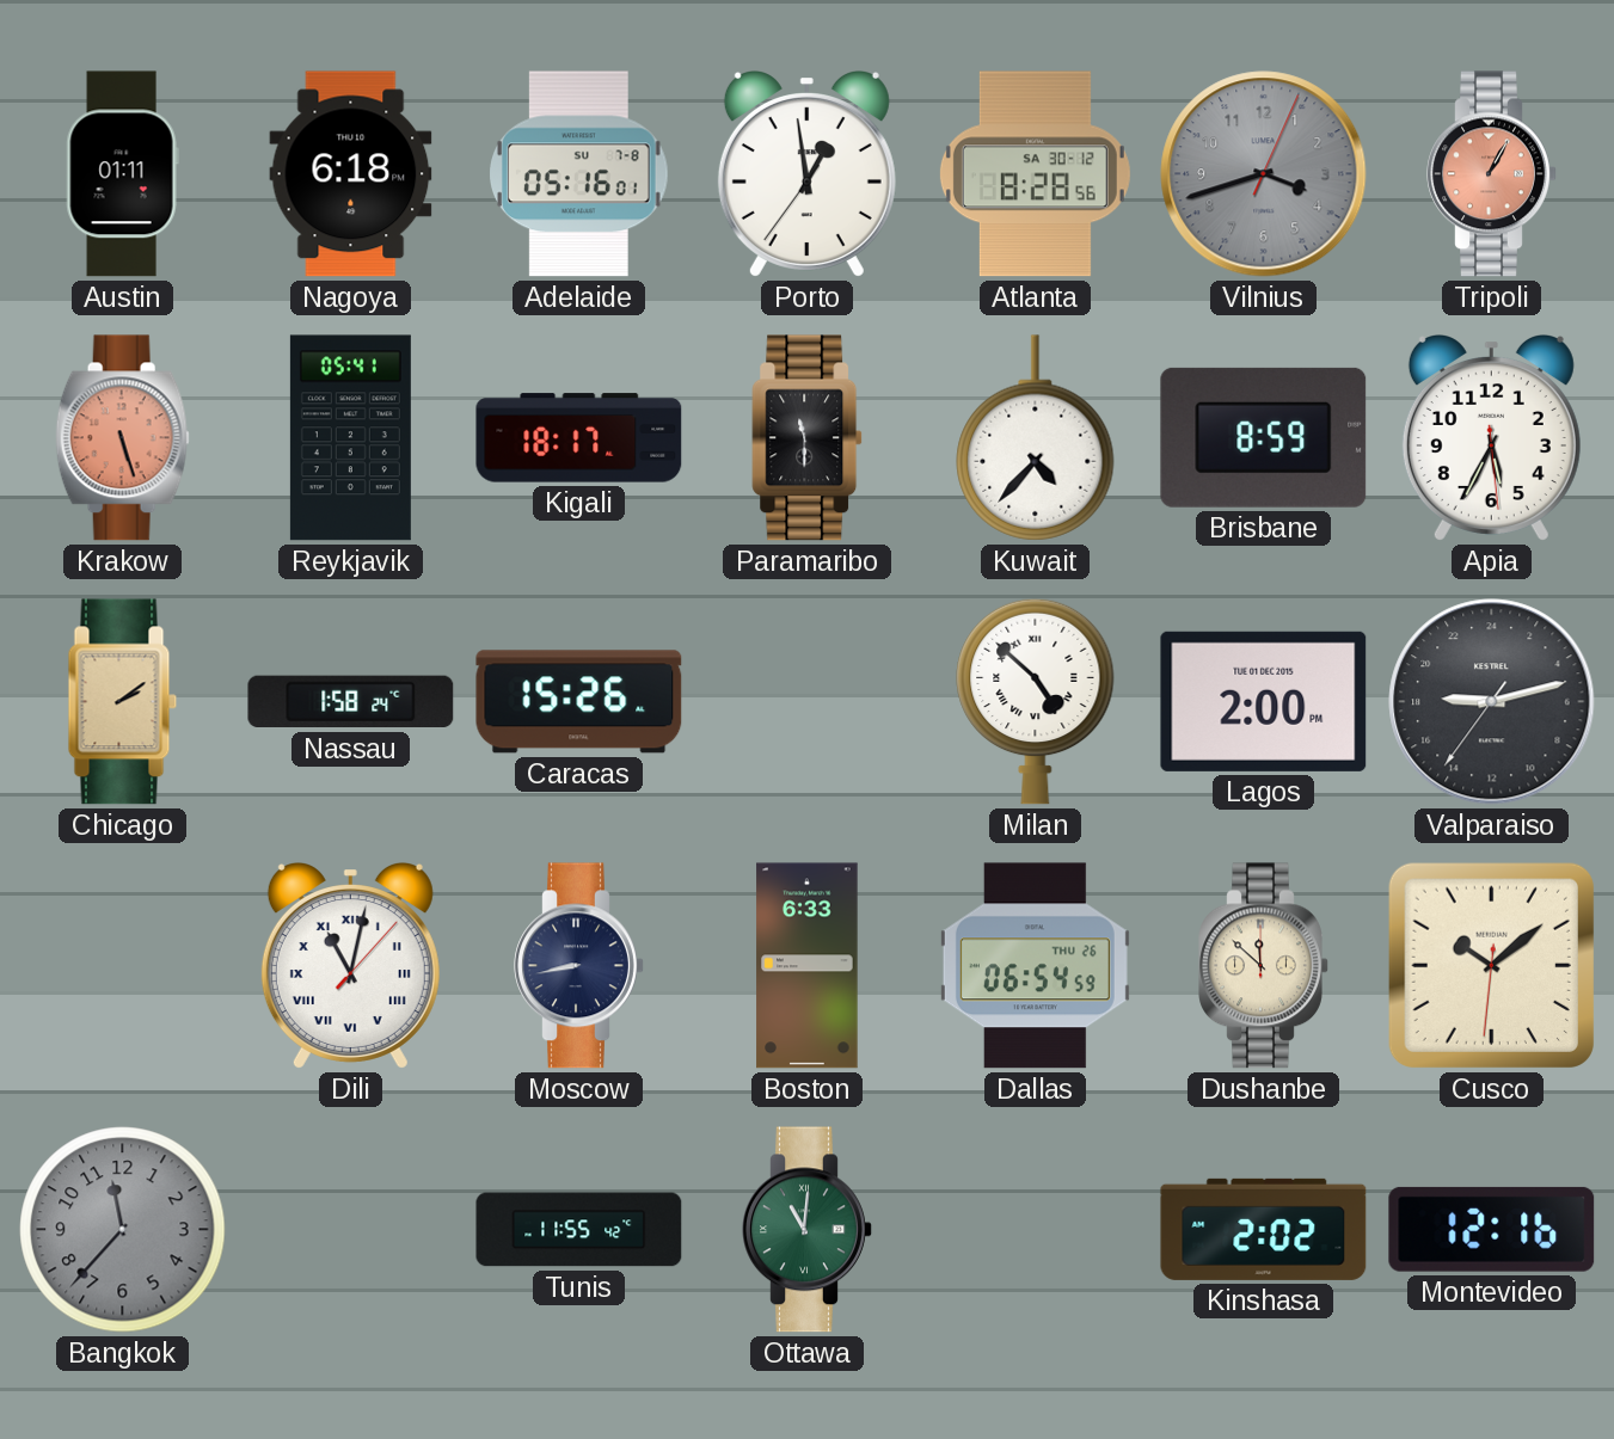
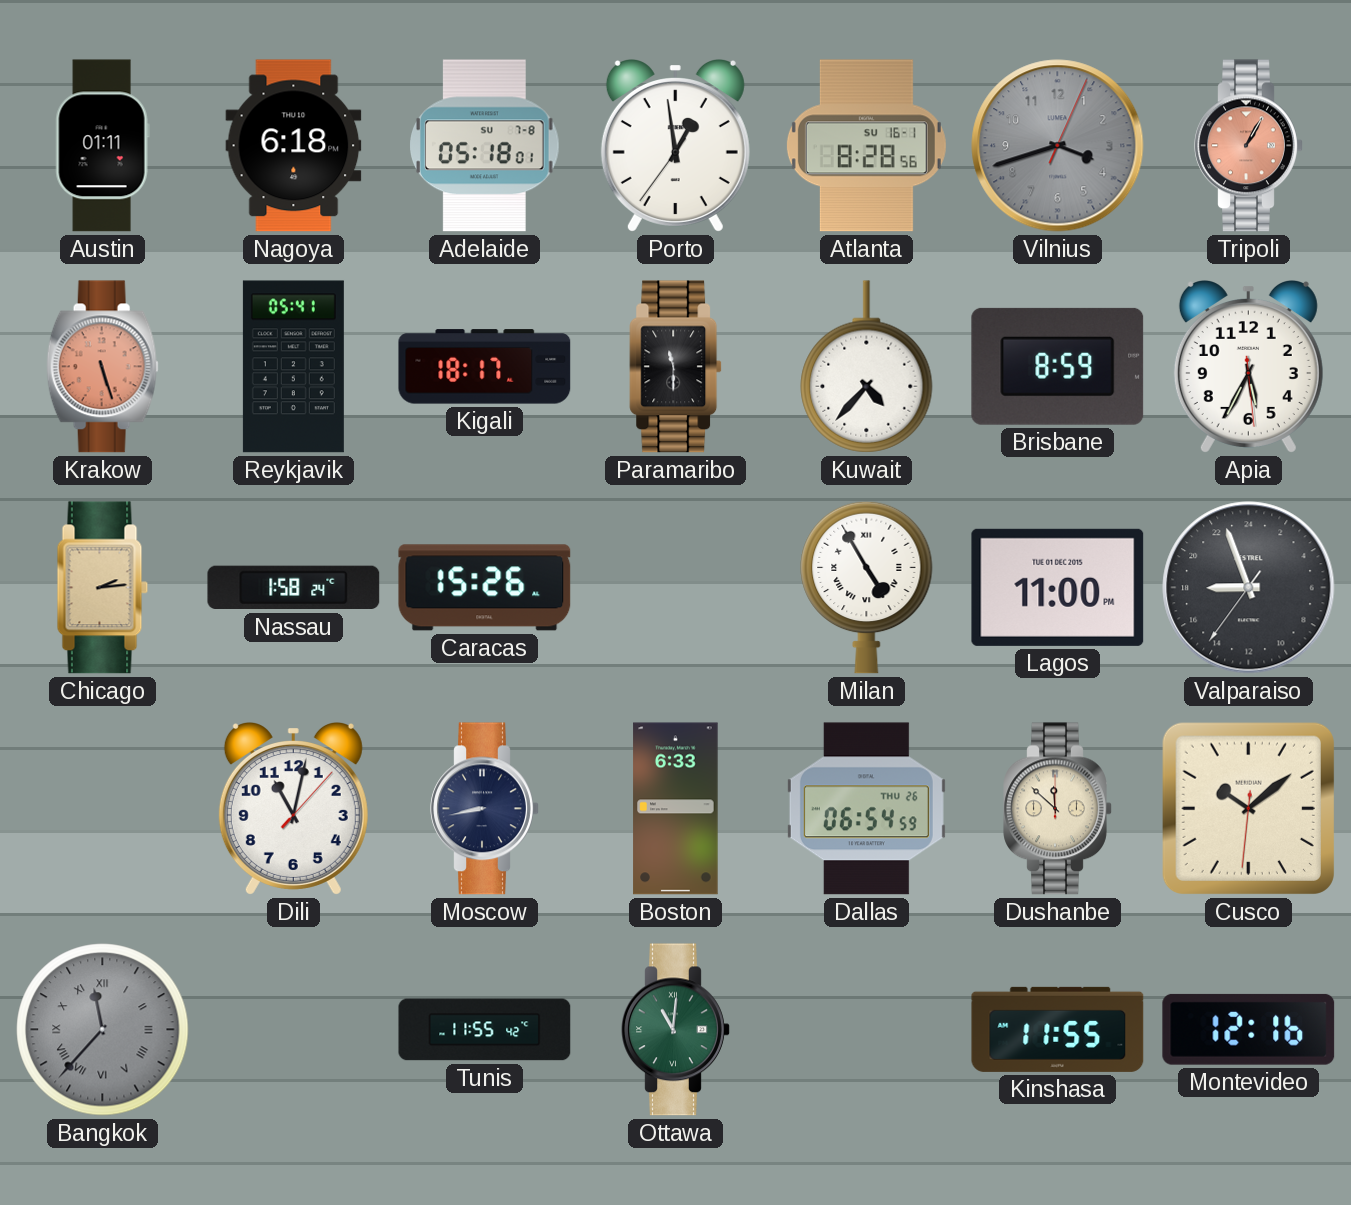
Adelaide: 05:16 -> 05:18
Atlanta date: SA 30-12 -> SU 16-1
Chicago: 2:09 -> 2:14
Milan: 4:52 -> 4:55
Lagos: 2:00 -> 11:00
Valparaiso: 18:12 -> 17:56
Dili numerals: Roman -> Arabic
Bangkok numerals: Arabic -> Roman
Kinshasa: 2:02 -> 11:55
